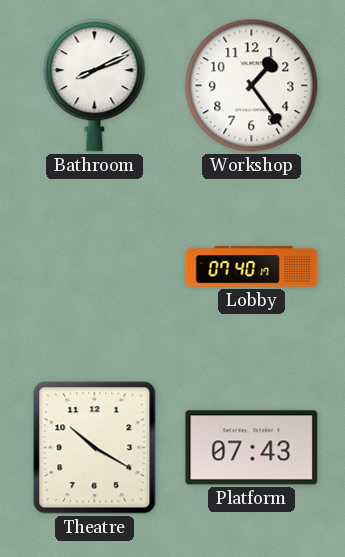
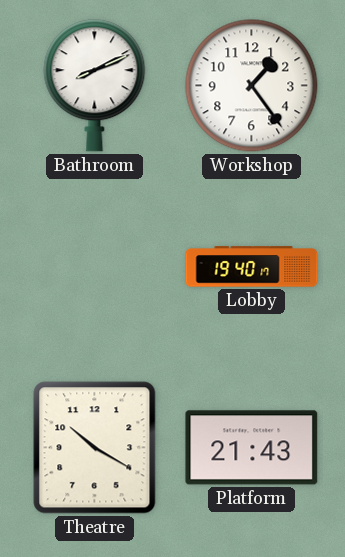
Lobby: 07:40 -> 19:40
Platform: 07:43 -> 21:43
